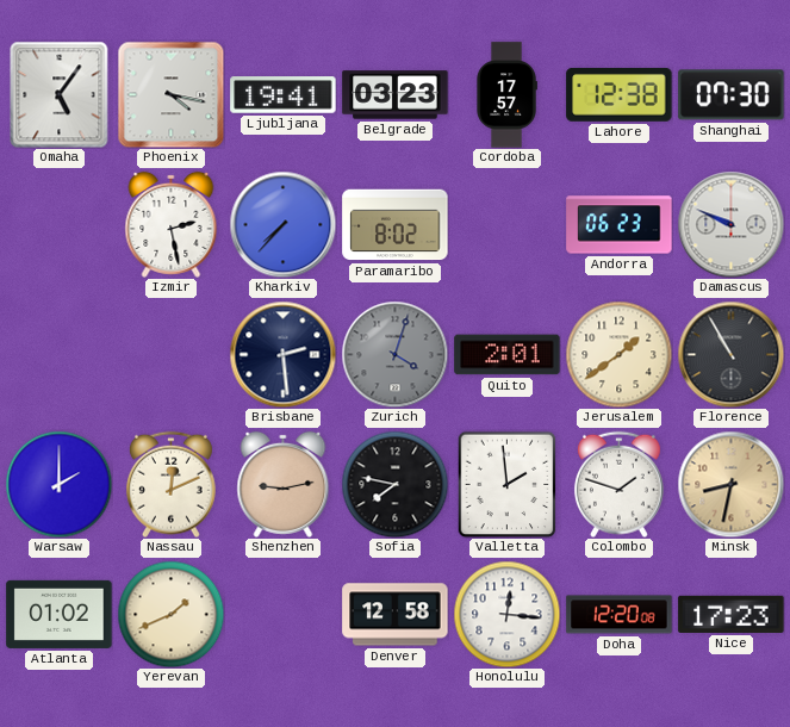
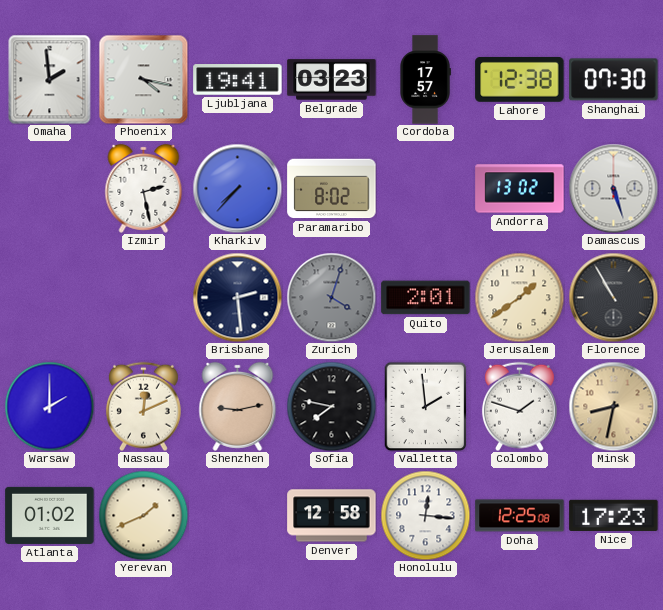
Omaha: 5:06 -> 1:59
Andorra: 06:23 -> 13:02
Damascus: 9:49 -> 5:27
Doha: 12:20 -> 12:25
